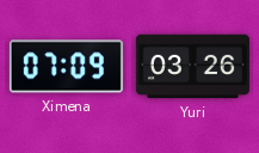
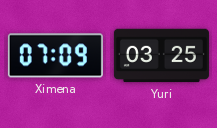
Yuri: 03:26 -> 03:25
